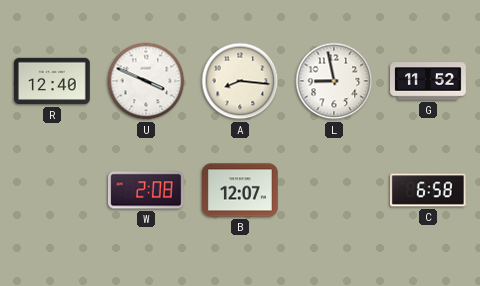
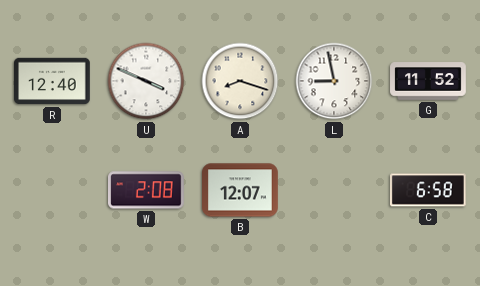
A: 8:16 -> 8:18
